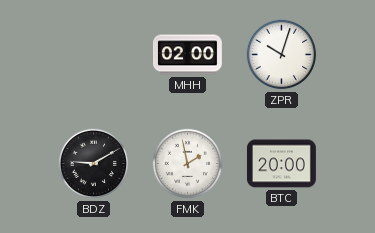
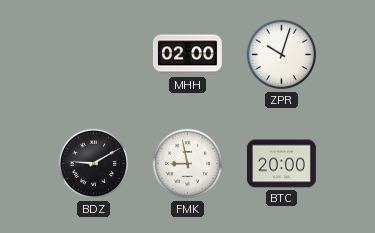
FMK: 1:58 -> 8:58
